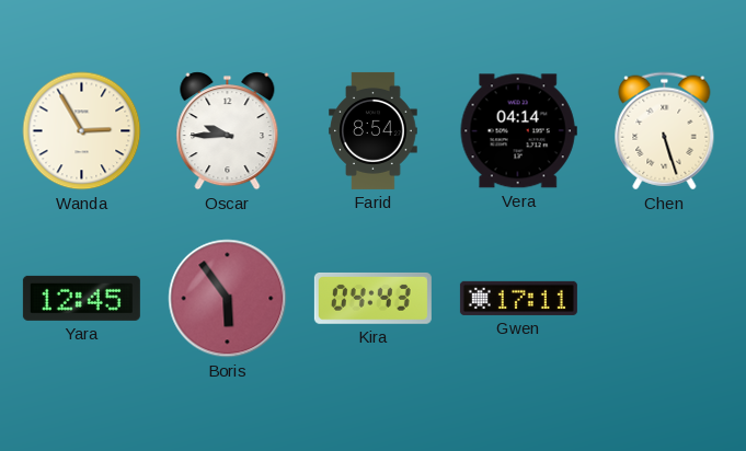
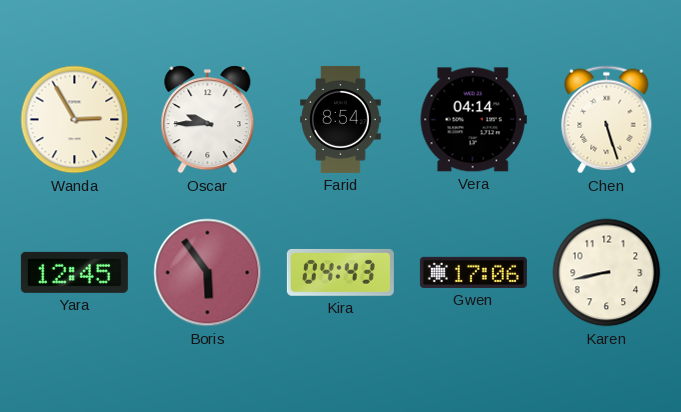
Gwen: 17:11 -> 17:06
Karen: none -> 8:43
